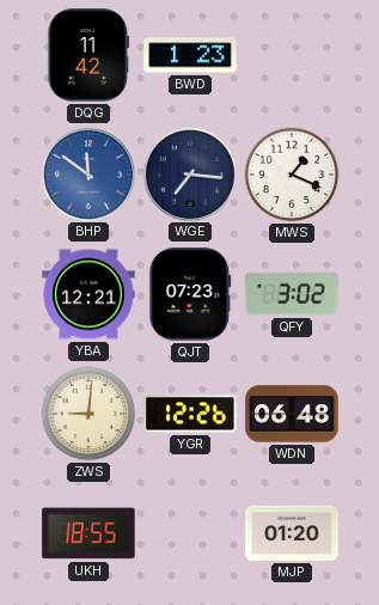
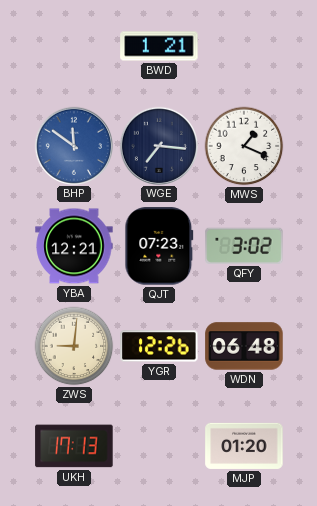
DQG: 11:42 -> none
BWD: 1:23 -> 1:21
UKH: 18:55 -> 17:13
